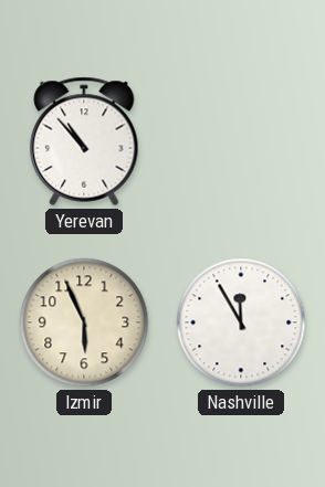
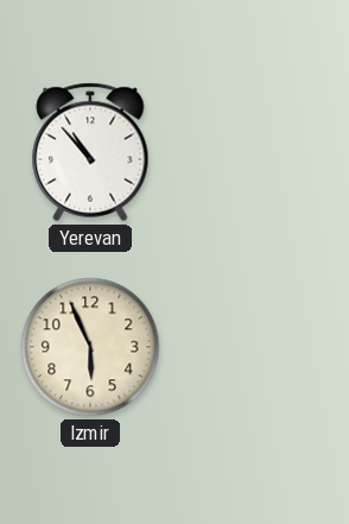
Nashville: 11:55 -> none
